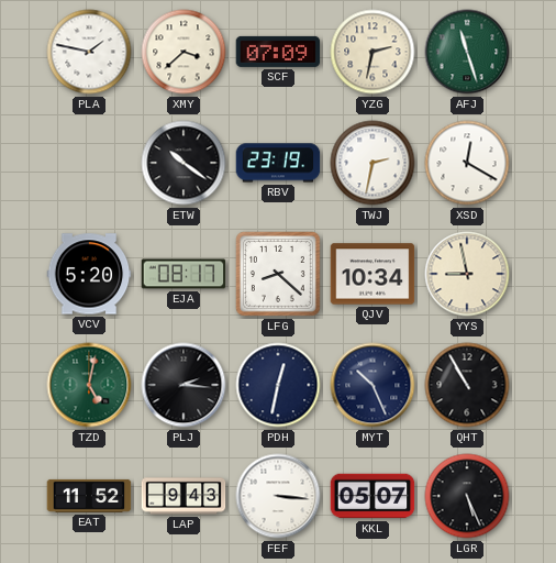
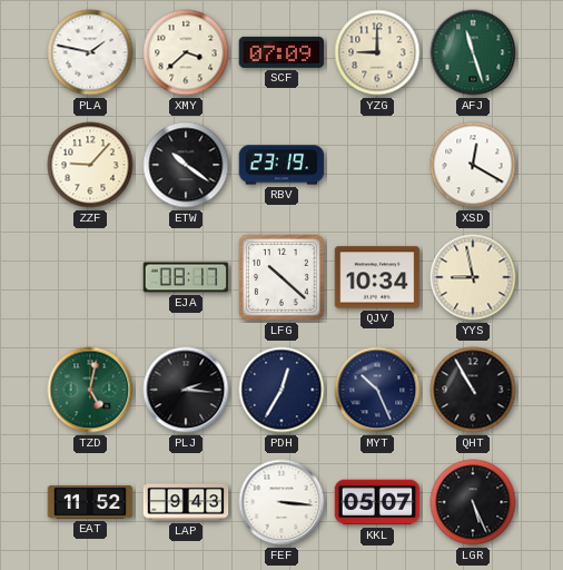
YZG: 2:32 -> 9:00
ZZF: none -> 9:07
TWJ: 2:32 -> none
VCV: 5:20 -> none
LFG: 8:22 -> 10:22
PDH: 12:32 -> 12:35
